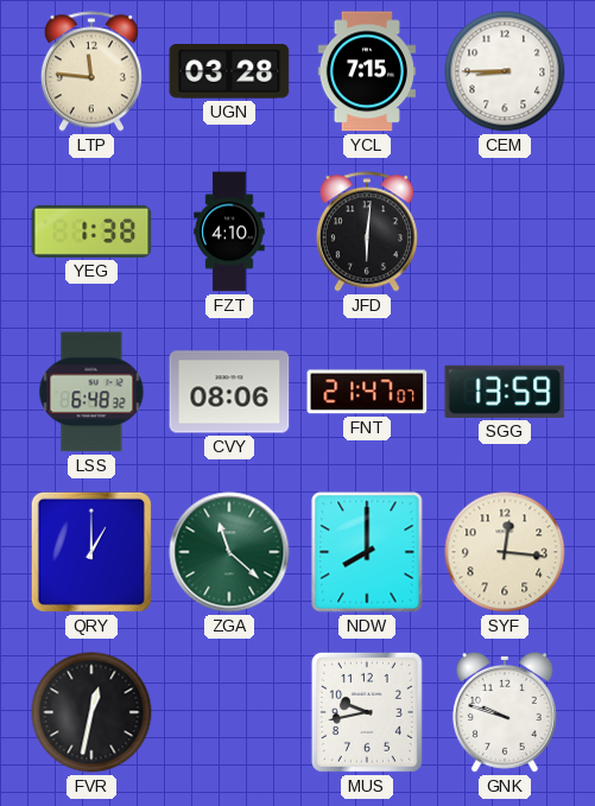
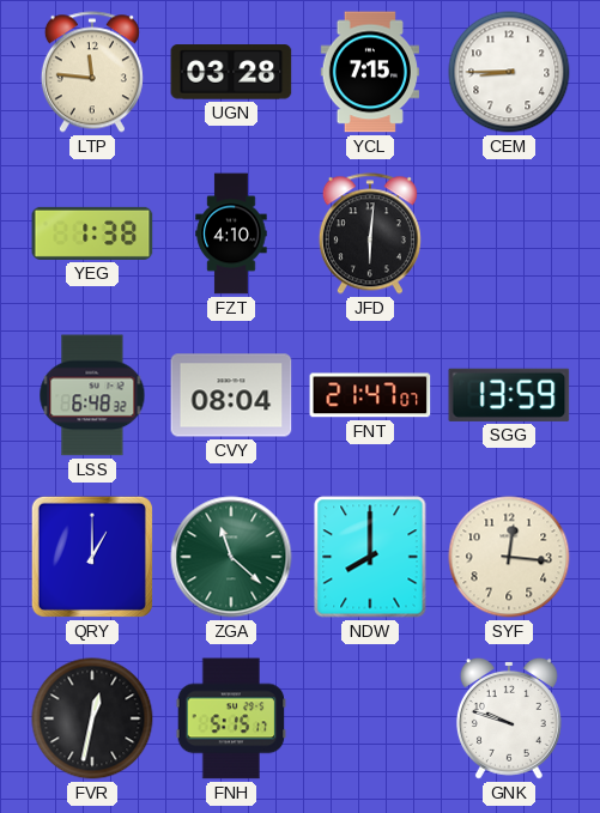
CVY: 08:06 -> 08:04
FNH: none -> 5:15
MUS: 9:43 -> none
